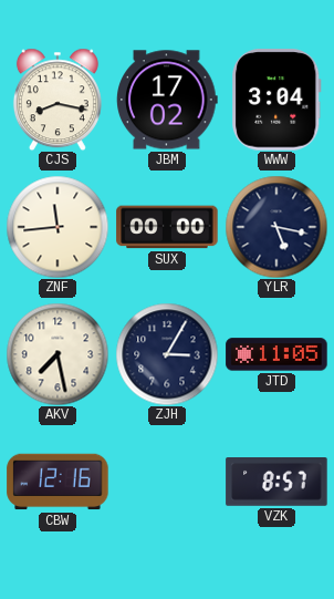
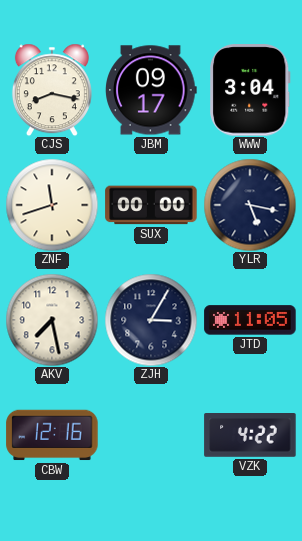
JBM: 17:02 -> 09:17
ZNF: 11:44 -> 11:42
VZK: 8:57 -> 4:22
